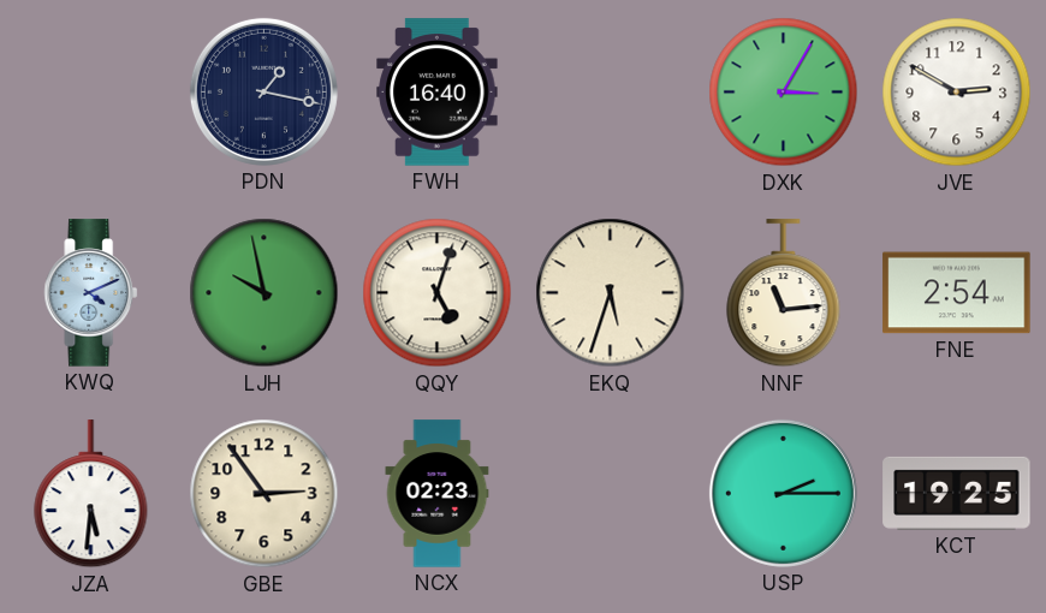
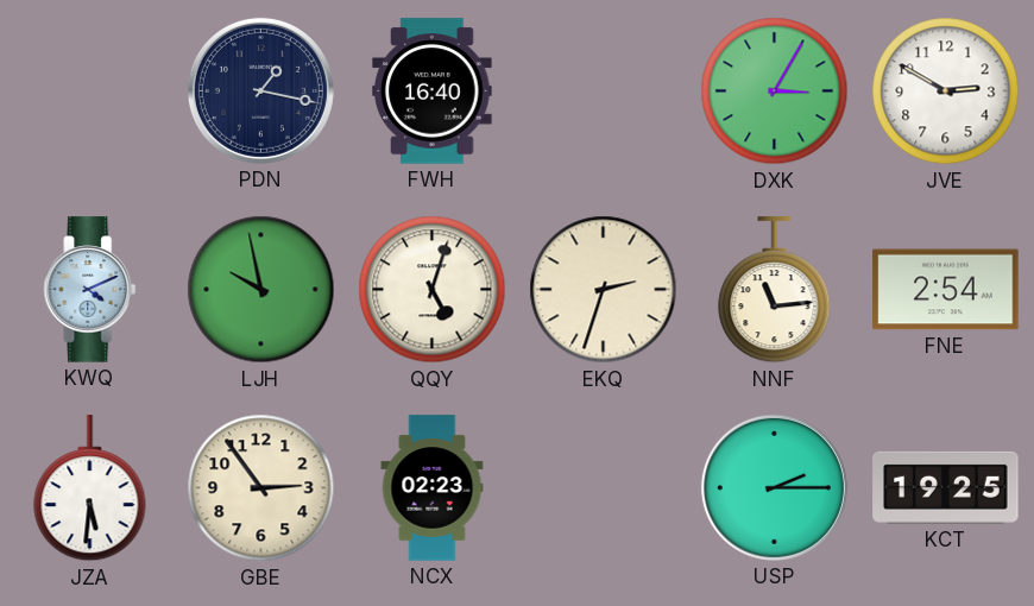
EKQ: 5:33 -> 2:33
